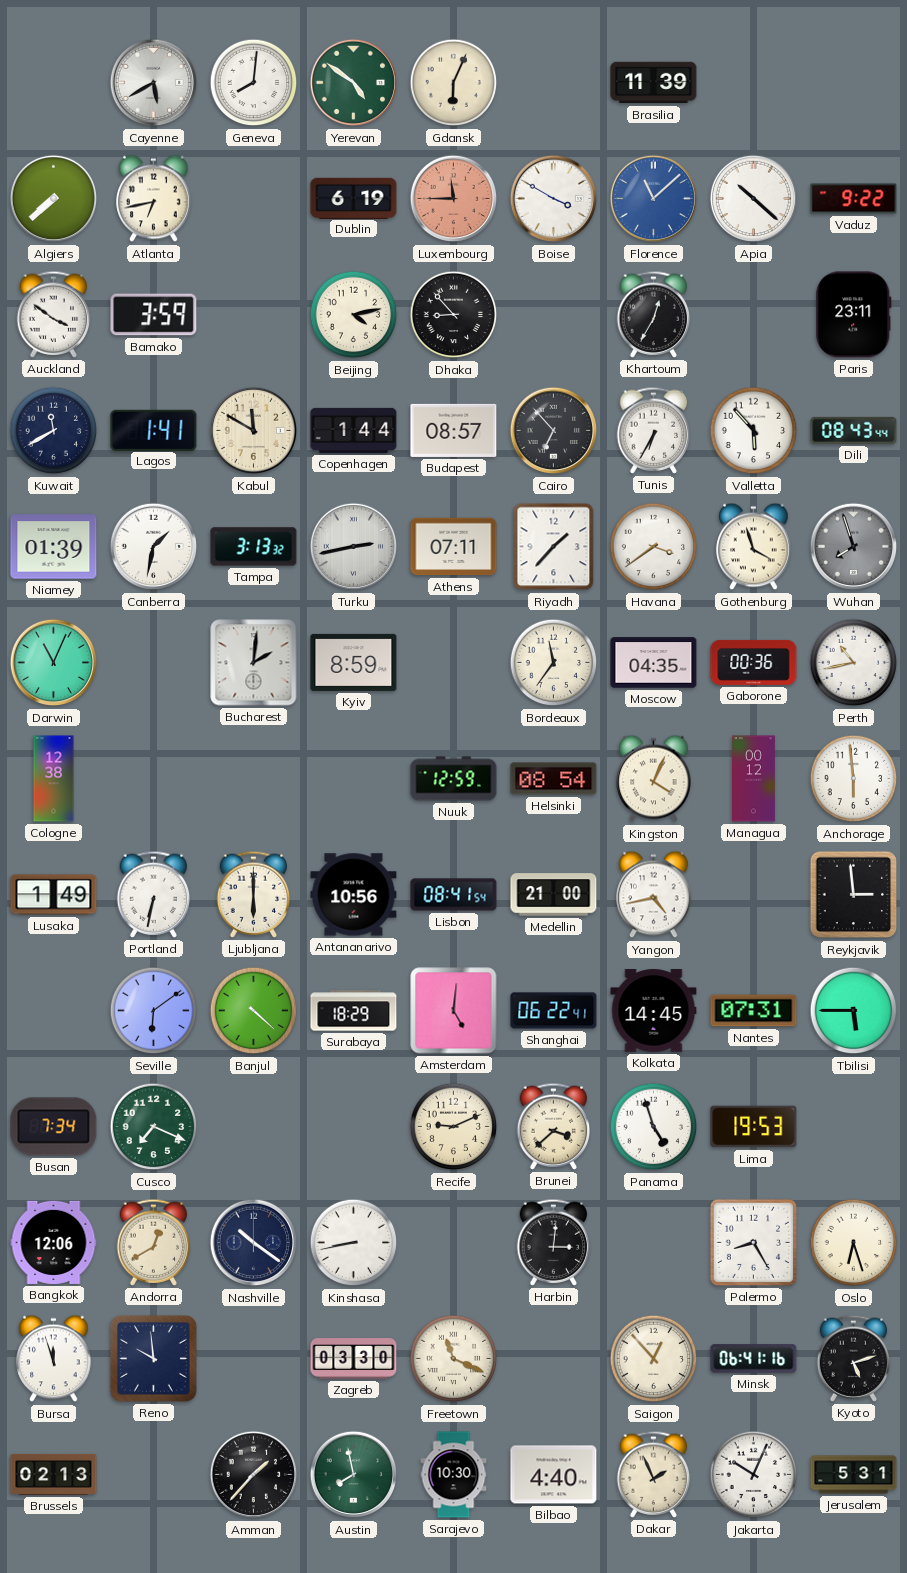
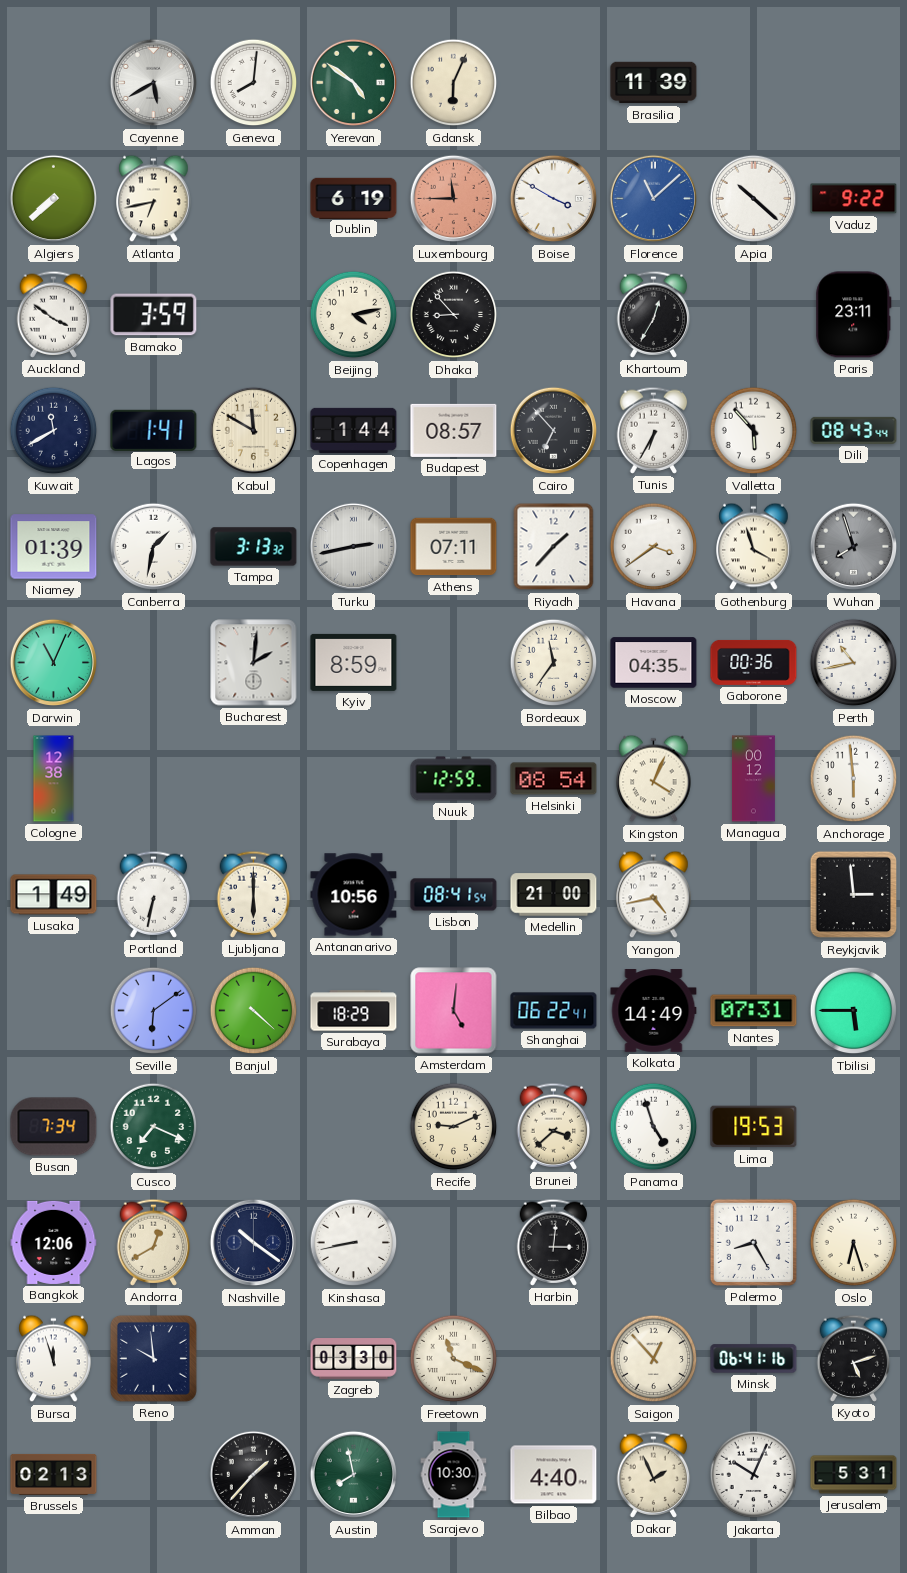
Kolkata: 14:45 -> 14:49
